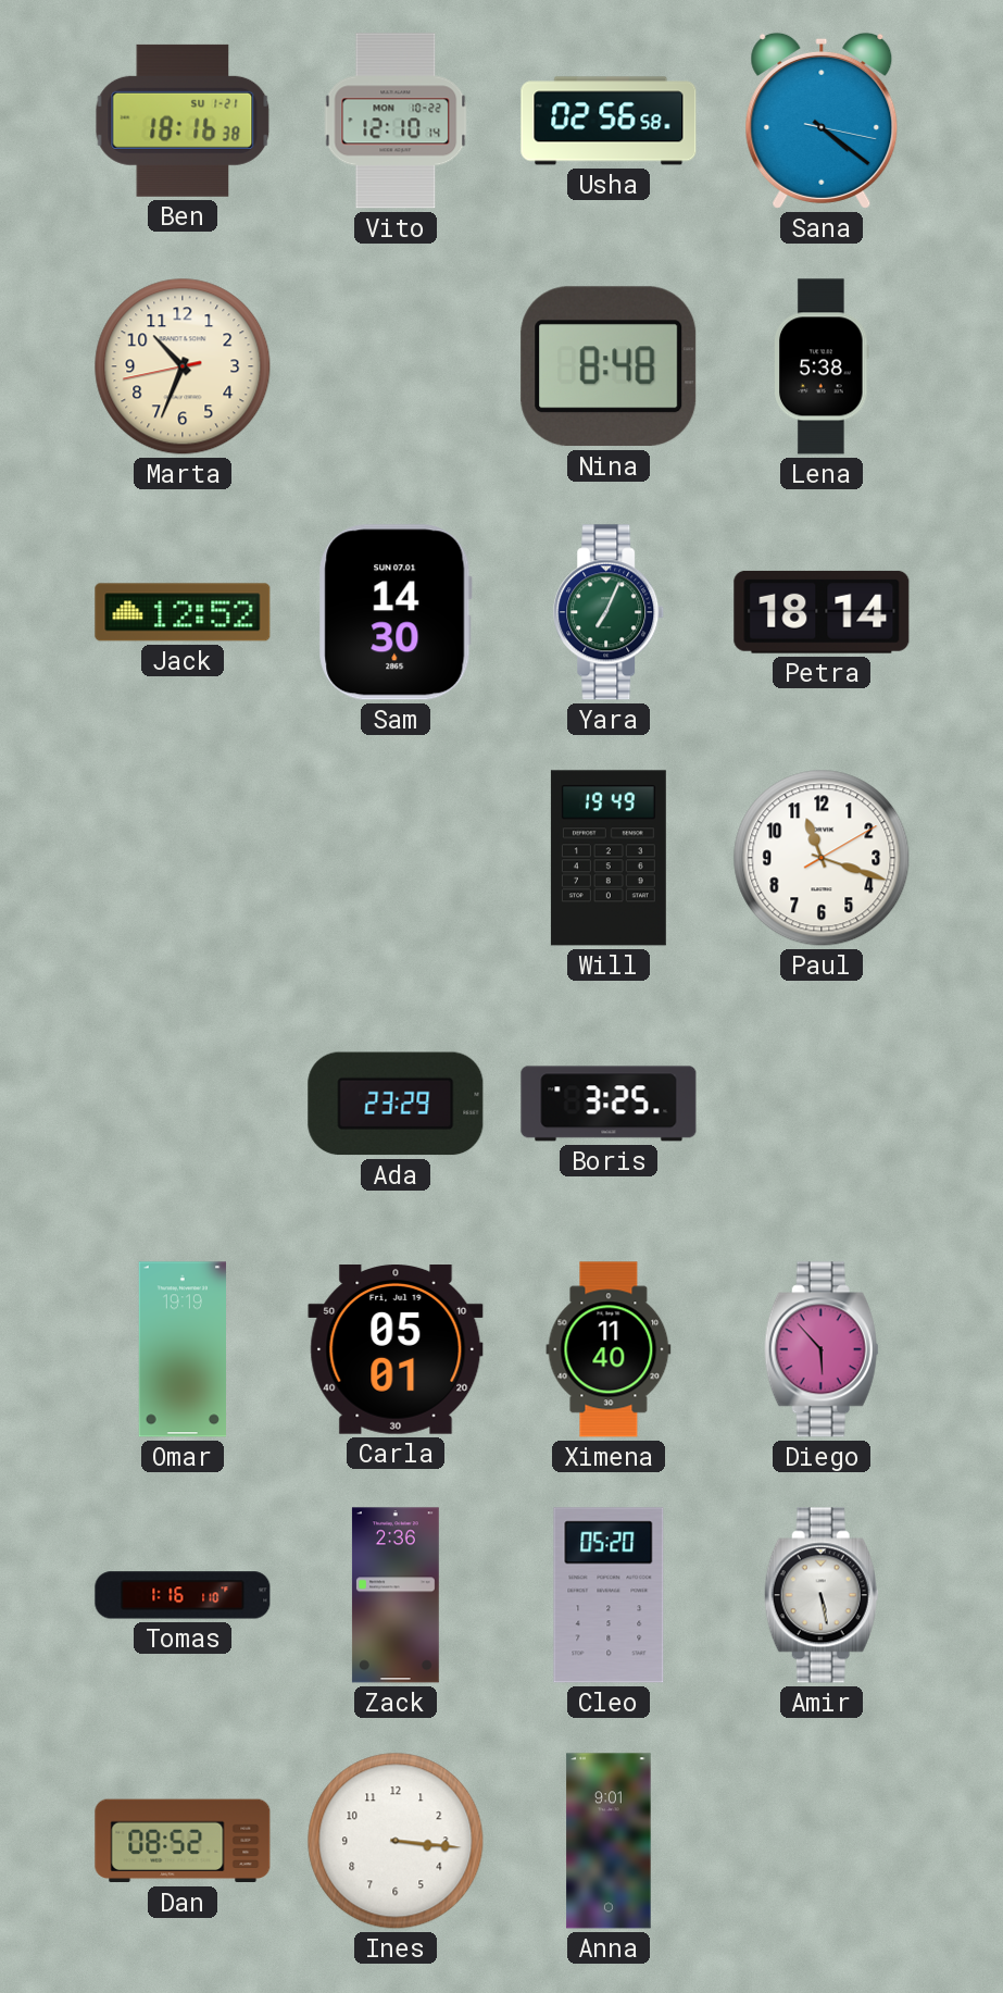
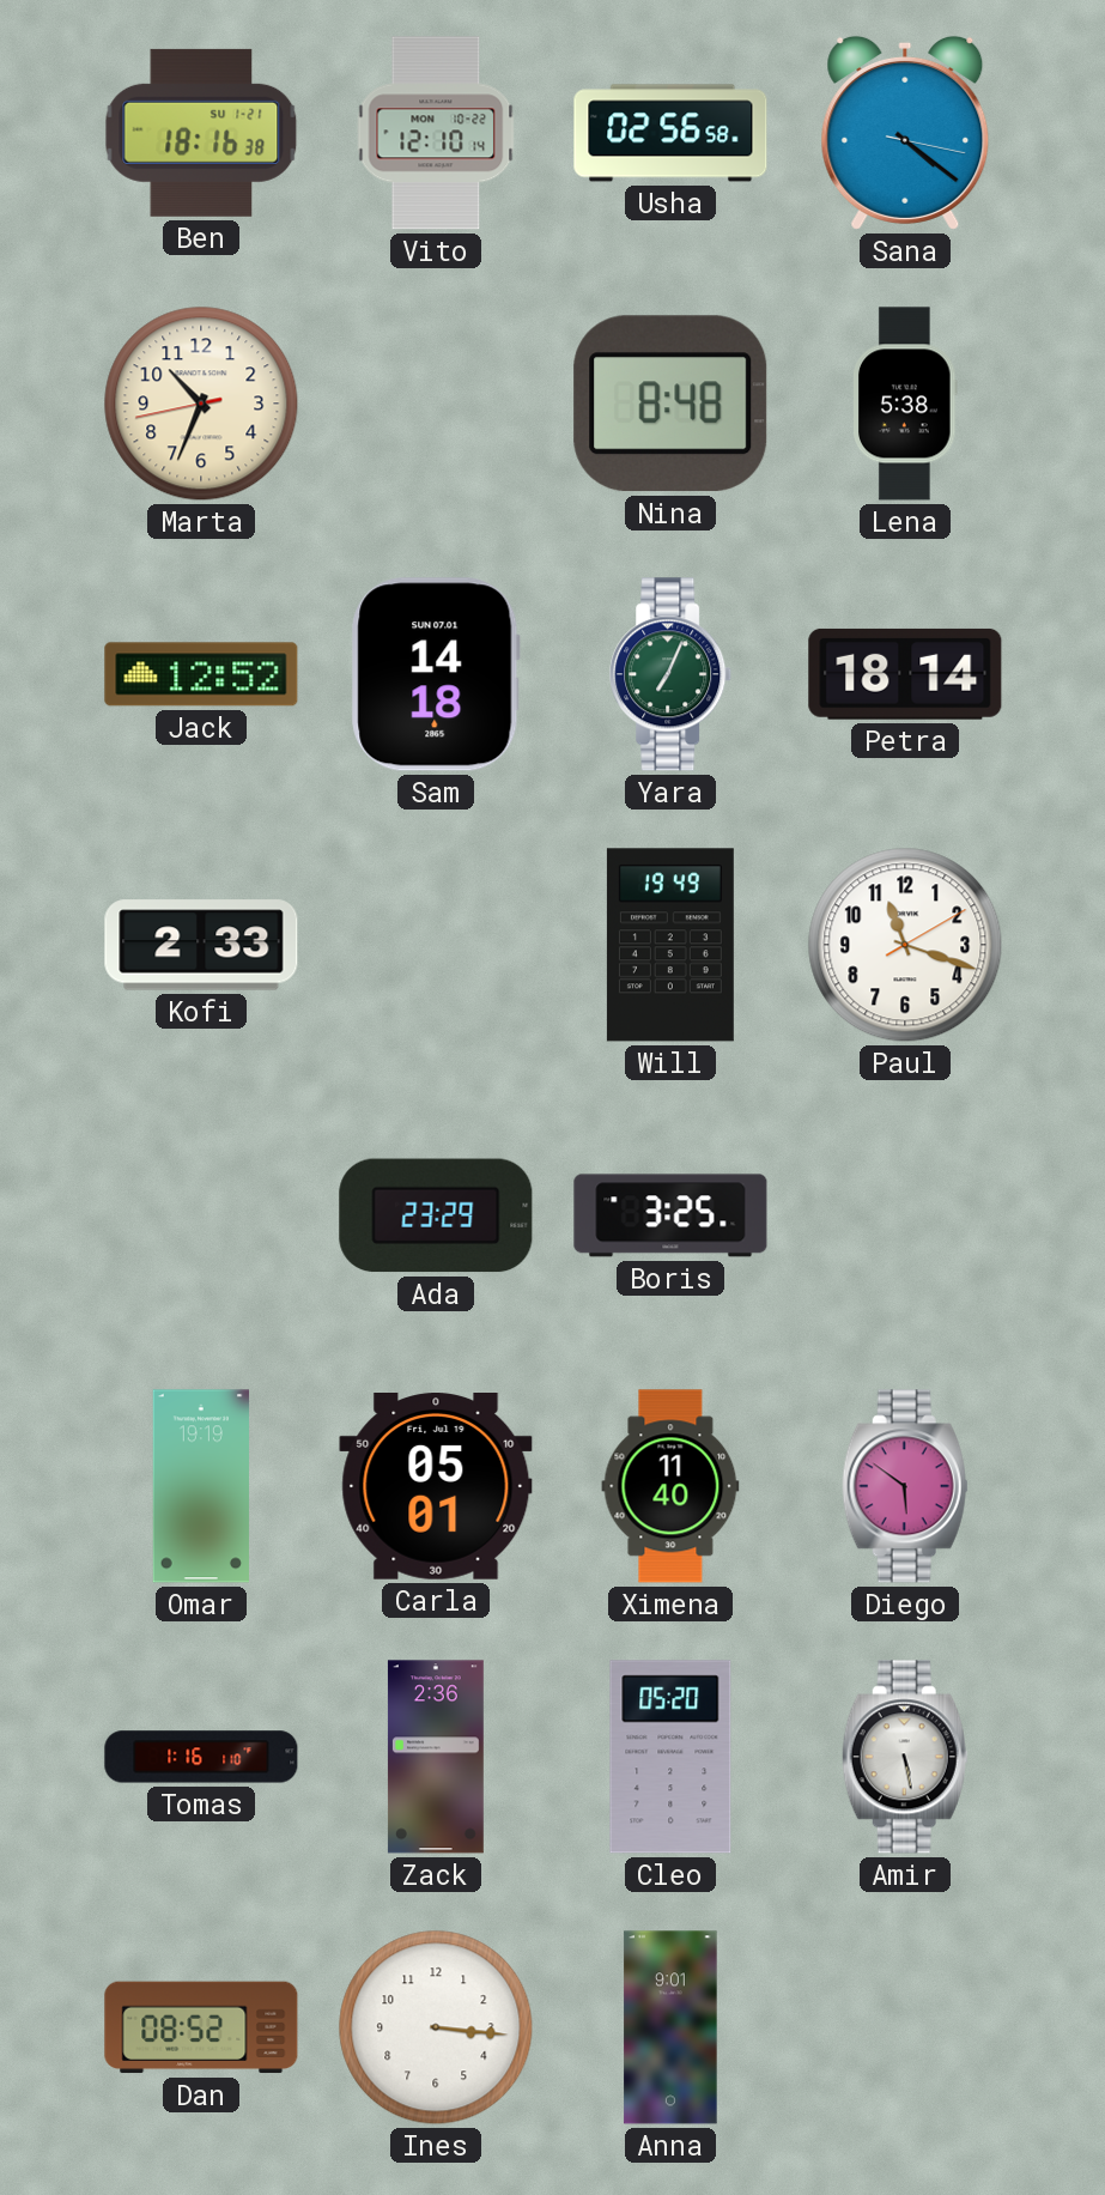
Sam: 14:30 -> 14:18
Kofi: none -> 2:33
Diego: 5:53 -> 5:51
